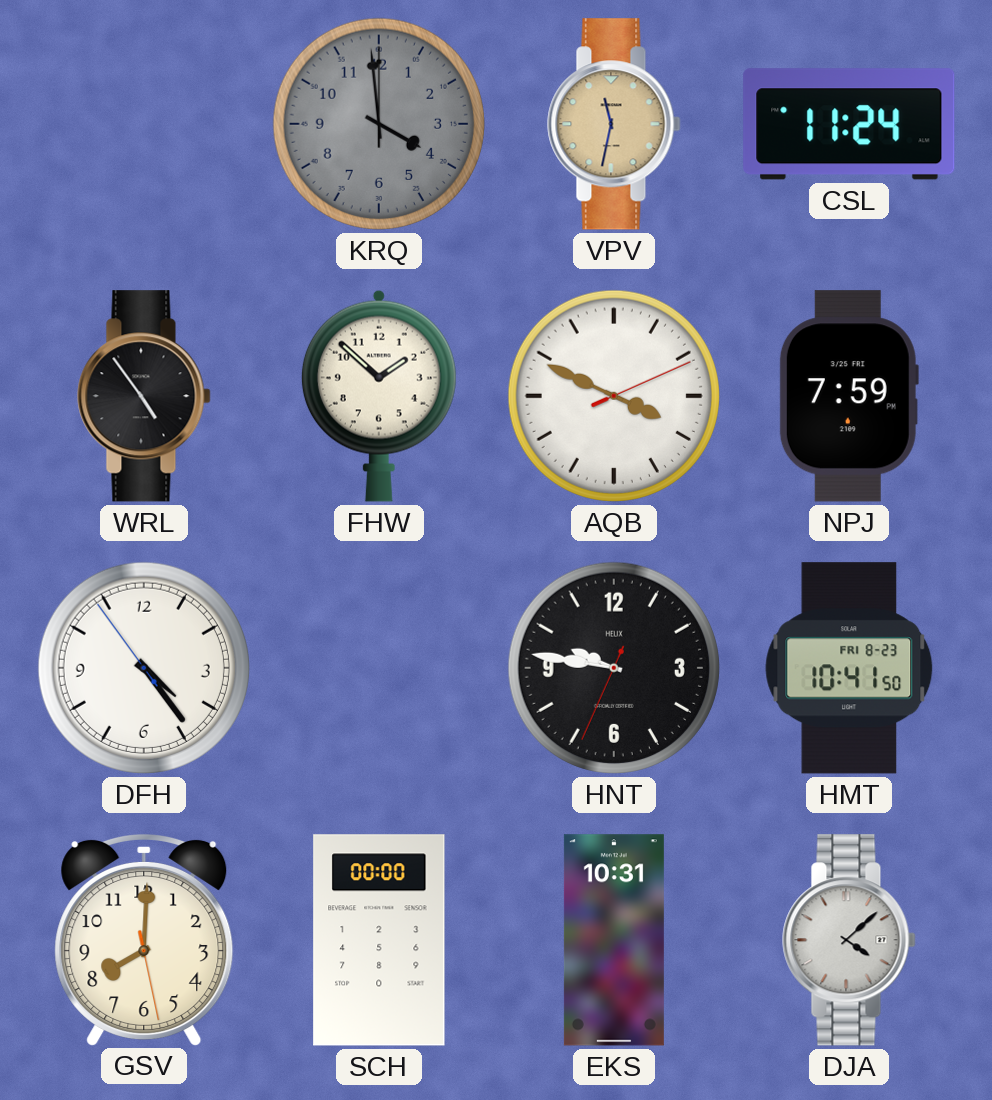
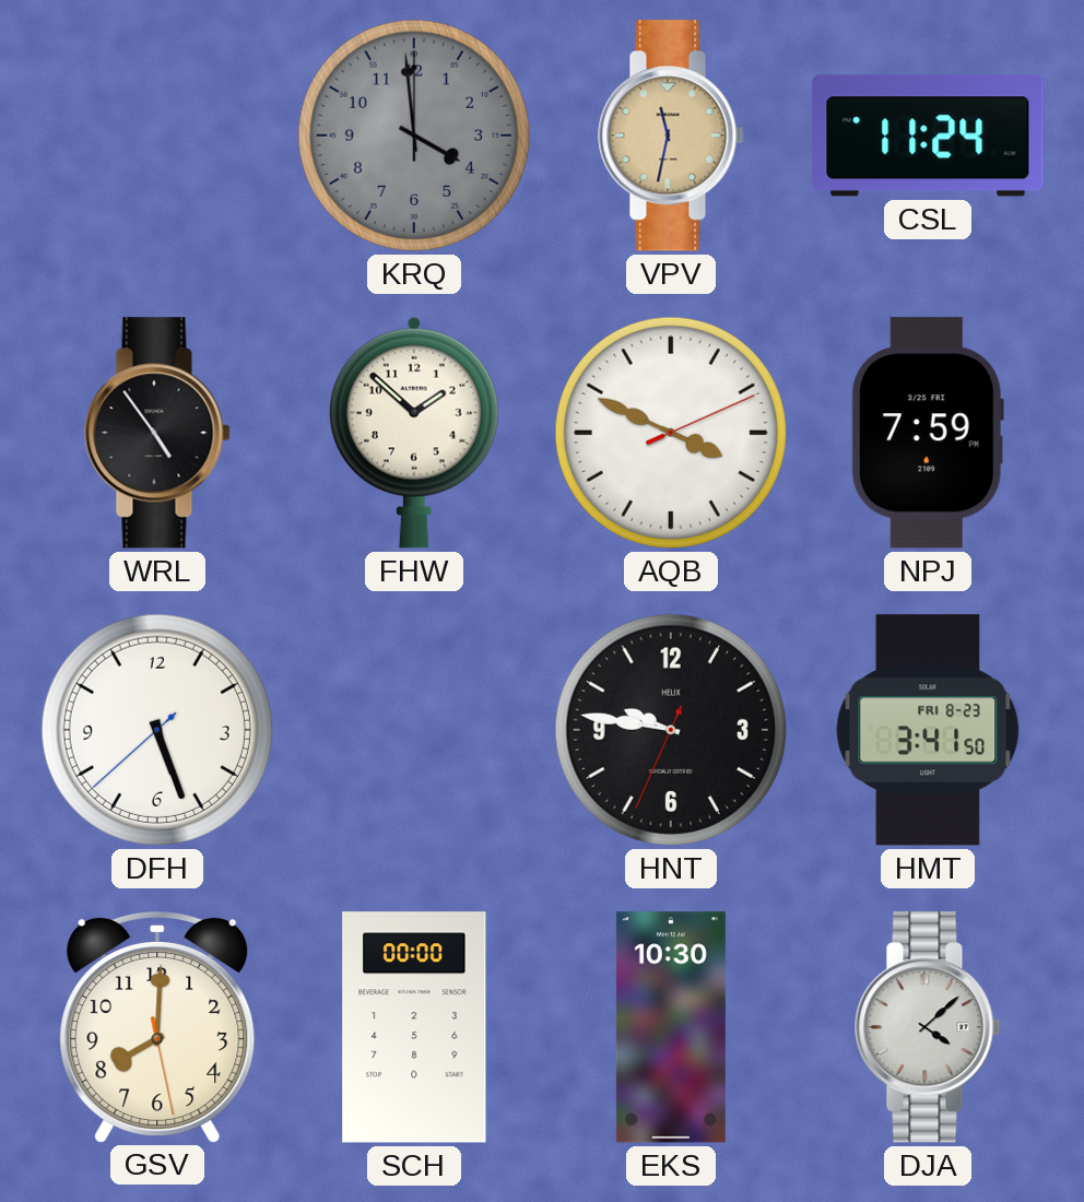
DFH: 4:23 -> 5:26
HMT: 10:41 -> 3:41
EKS: 10:31 -> 10:30
